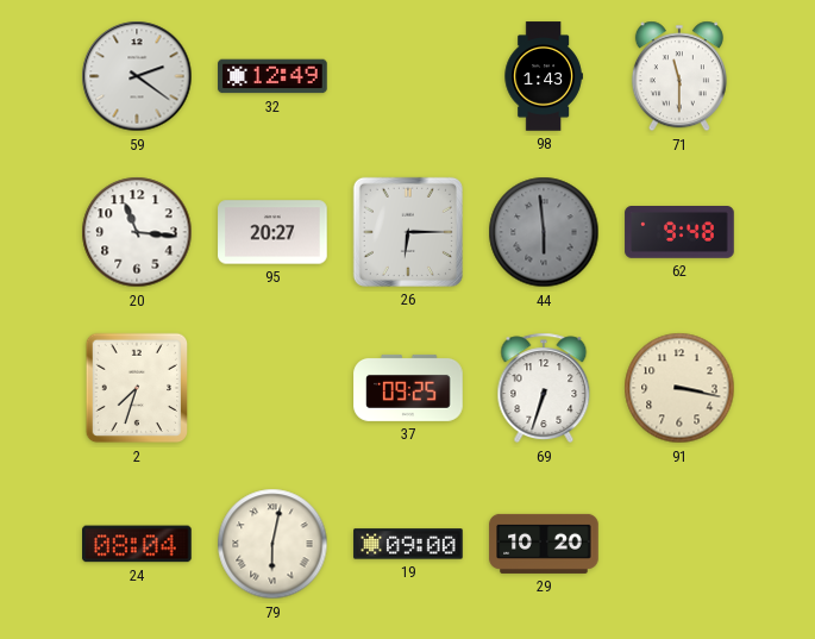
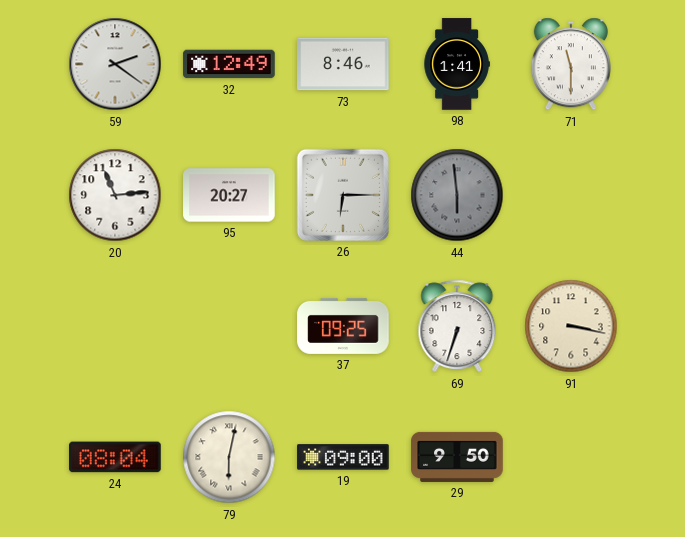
73: none -> 8:46
98: 1:43 -> 1:41
20: 11:16 -> 11:14
62: 9:48 -> none
2: 7:33 -> none
29: 10:20 -> 9:50
